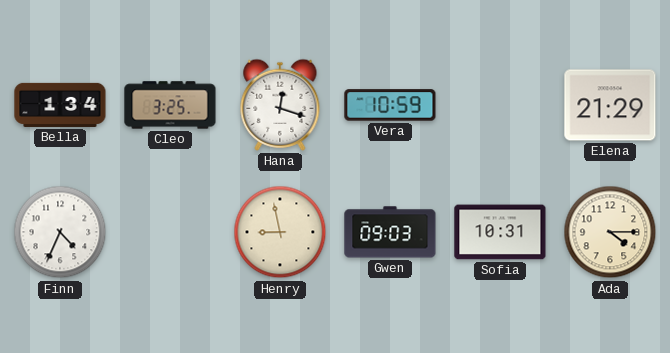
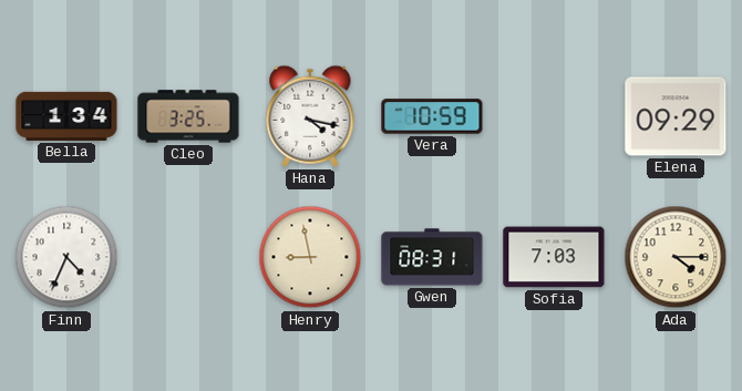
Hana: 12:18 -> 4:17
Elena: 21:29 -> 09:29
Gwen: 09:03 -> 08:31
Sofia: 10:31 -> 7:03
